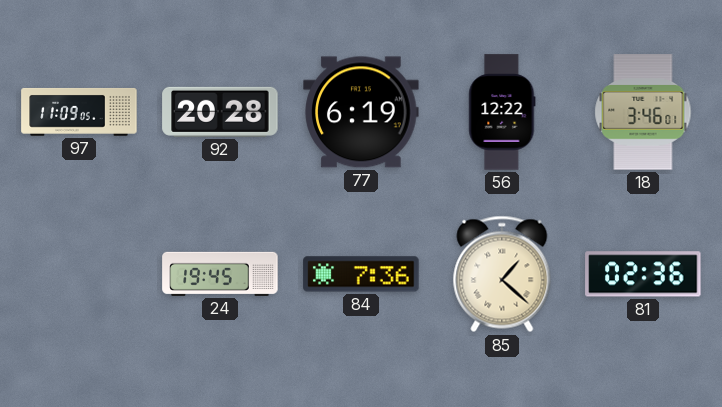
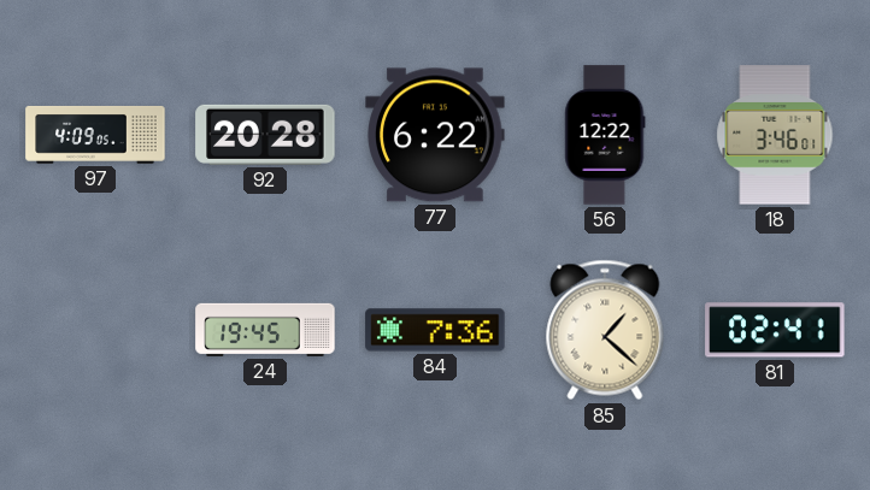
97: 11:09 -> 4:09
77: 6:19 -> 6:22
81: 02:36 -> 02:41
